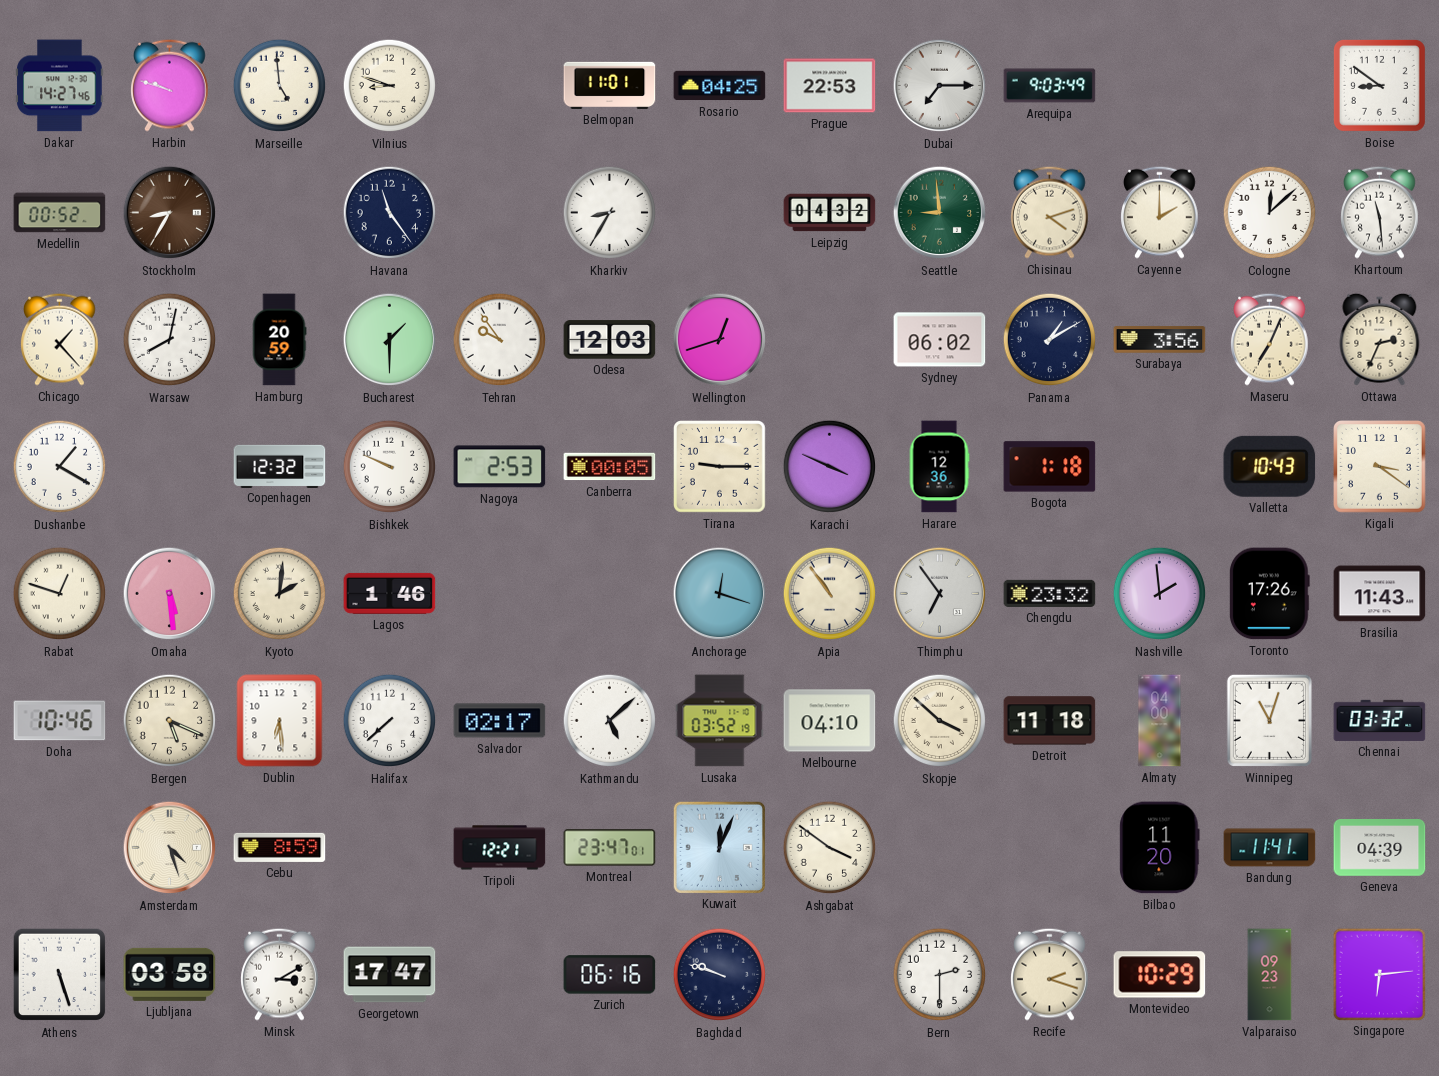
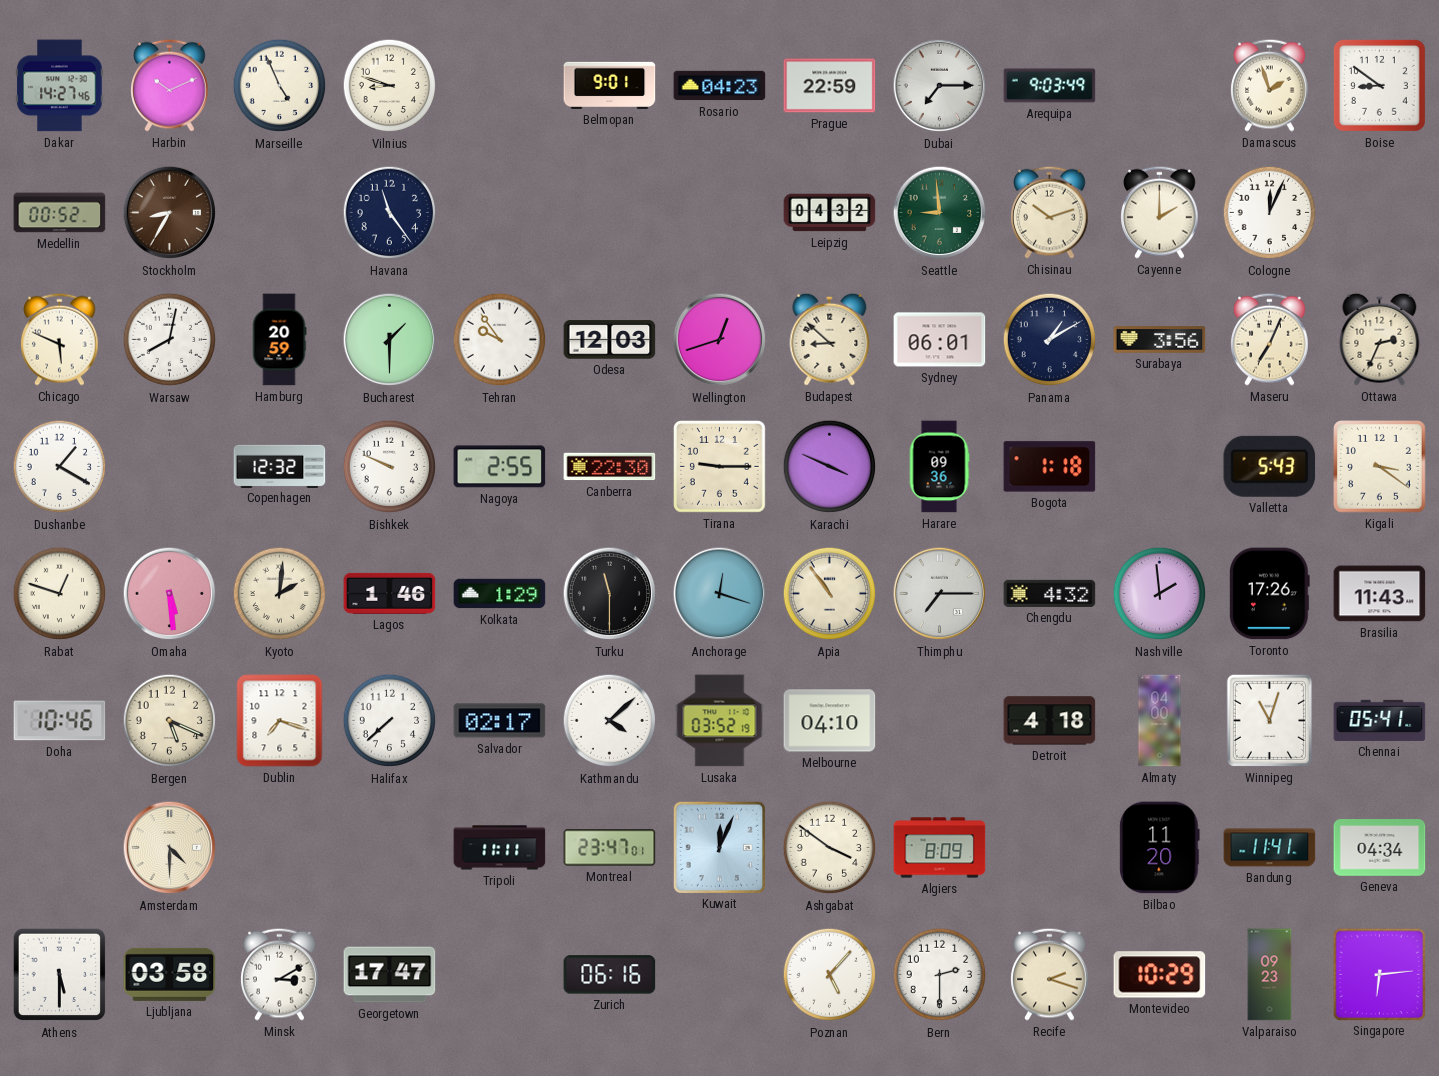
Harbin: 9:48 -> 10:11
Marseille: 4:59 -> 4:56
Belmopan: 11:01 -> 9:01
Rosario: 04:25 -> 04:23
Prague: 22:53 -> 22:59
Damascus: none -> 1:57
Kharkiv: 8:35 -> none
Chisinau: 4:12 -> 10:12
Cologne: 12:08 -> 12:04
Khartoum: 11:29 -> none
Chicago: 1:23 -> 5:49
Budapest: none -> 8:52
Sydney: 06:02 -> 06:01
Nagoya: 2:53 -> 2:55
Canberra: 00:05 -> 22:30
Harare: 12:36 -> 09:36
Valletta: 10:43 -> 5:43
Kolkata: none -> 1:29
Turku: none -> 11:30
Thimphu: 6:54 -> 7:15
Chengdu: 23:32 -> 4:32
Dublin: 6:29 -> 7:18
Kathmandu: 5:08 -> 4:08
Skopje: 3:52 -> none
Detroit: 11:18 -> 4:18
Chennai: 03:32 -> 05:41
Amsterdam: 4:27 -> 4:30
Cebu: 8:59 -> none
Tripoli: 12:21 -> 11:11
Algiers: none -> 8:09
Geneva: 04:39 -> 04:34
Athens: 5:27 -> 5:30
Baghdad: 9:48 -> none
Poznan: none -> 5:07
